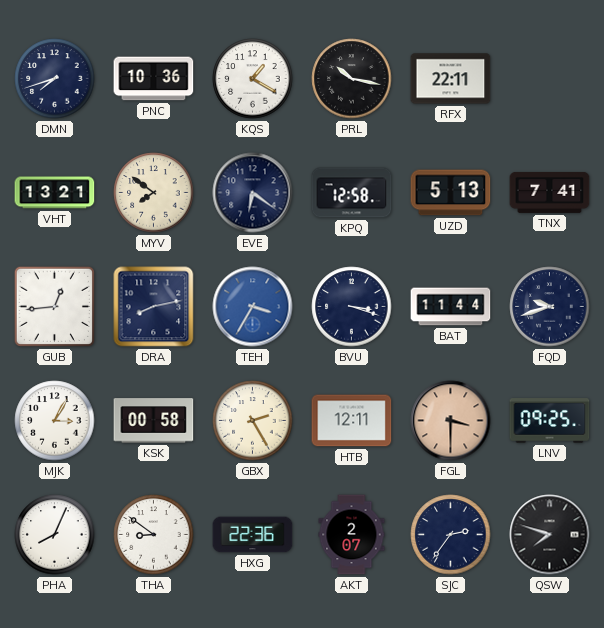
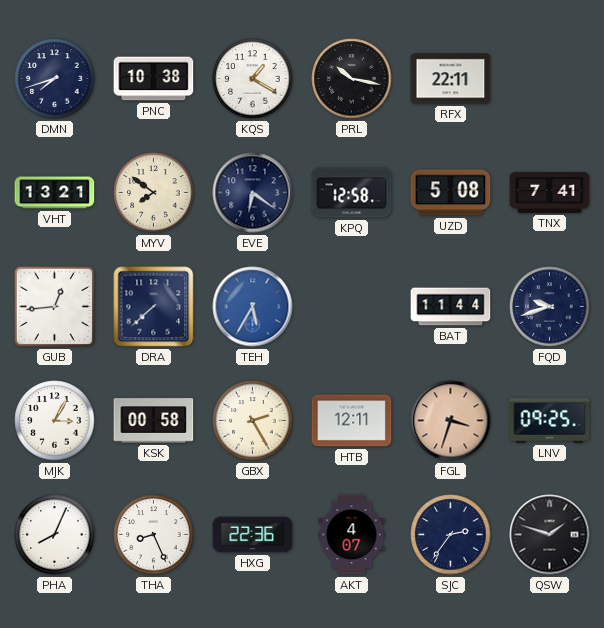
PNC: 10:36 -> 10:38
UZD: 5:13 -> 5:08
DRA: 8:13 -> 7:38
TEH: 3:35 -> 5:35
BVU: 3:18 -> none
FGL: 3:30 -> 3:33
THA: 8:51 -> 8:26
AKT: 2:07 -> 4:07
QSW: 7:48 -> 1:48
